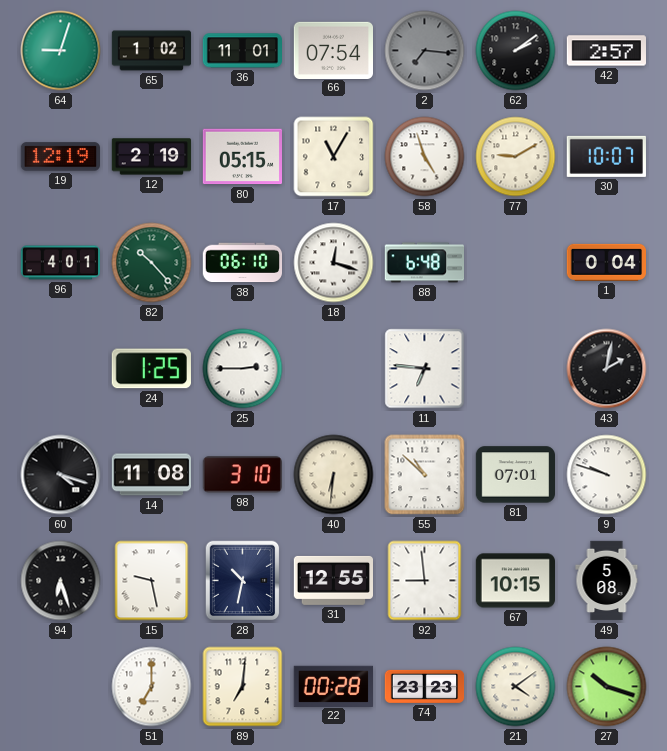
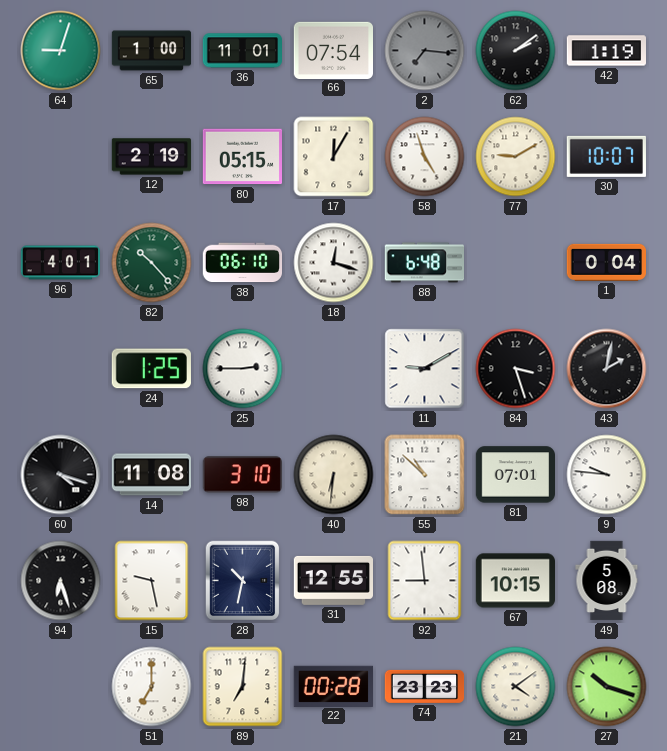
65: 1:02 -> 1:00
42: 2:57 -> 1:19
19: 12:19 -> none
17: 11:05 -> 12:05
11: 6:46 -> 9:10
84: none -> 3:27
9: 9:48 -> 9:46
